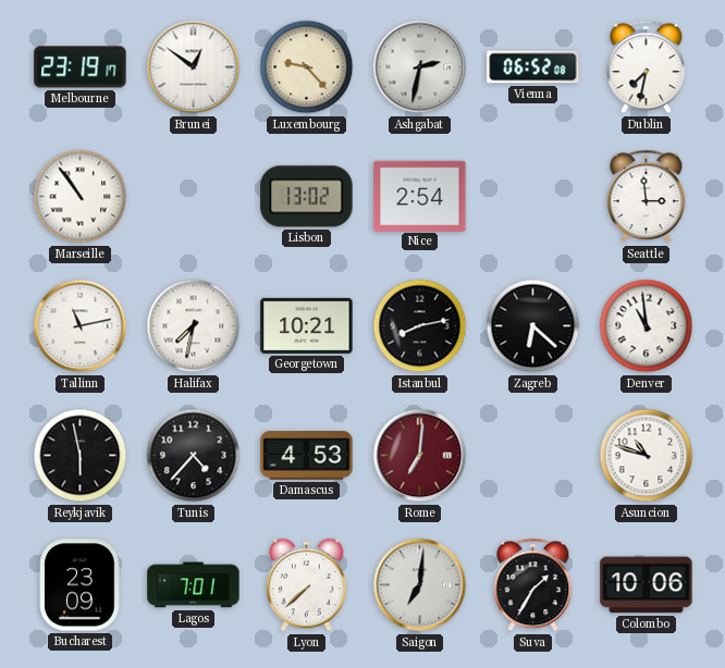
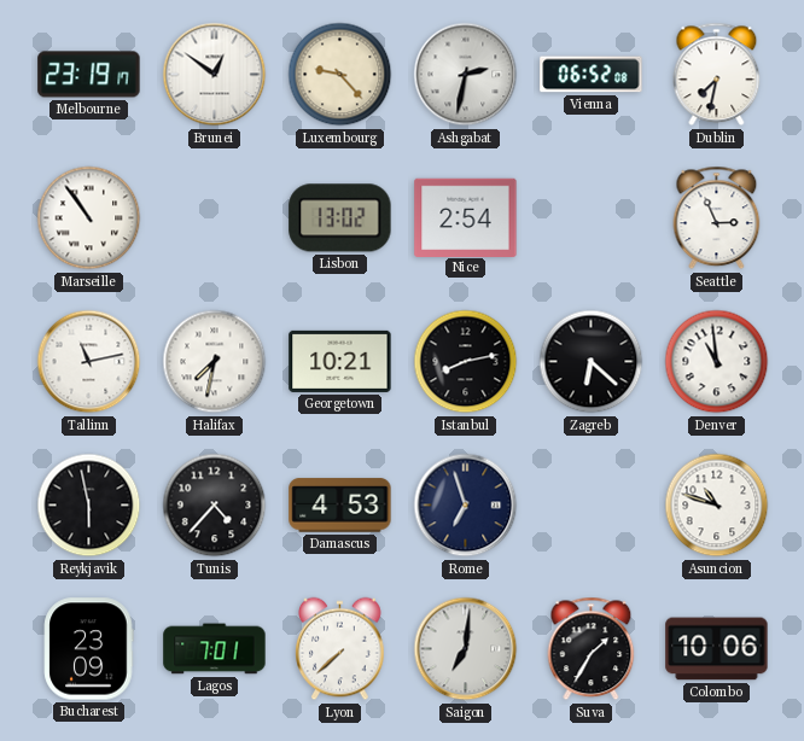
Seattle: 2:59 -> 2:56
Rome: 7:01 -> 6:57
Rome dial: burgundy -> navy
